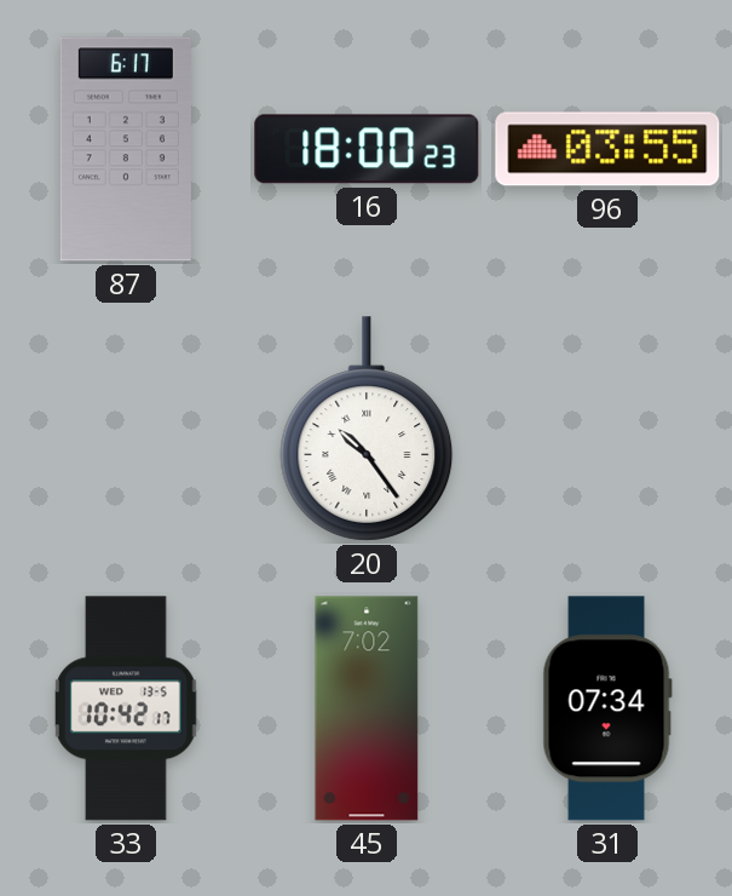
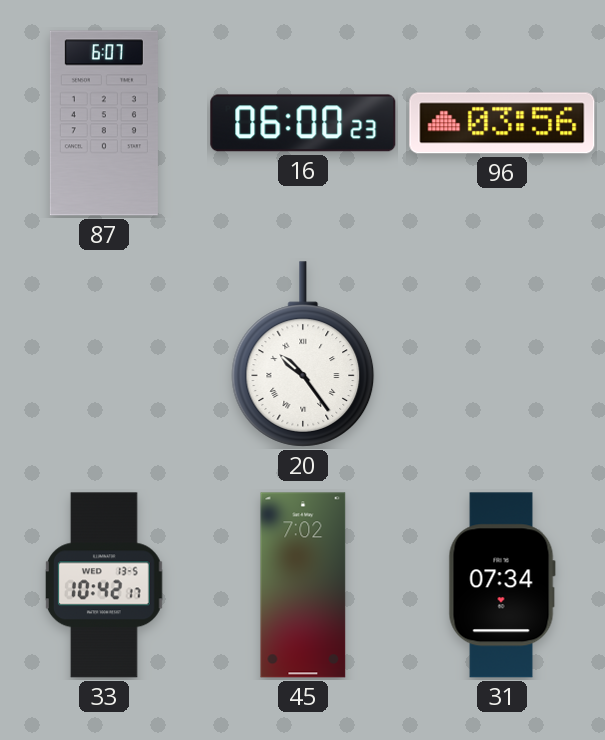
87: 6:17 -> 6:07
16: 18:00 -> 06:00
96: 03:55 -> 03:56
